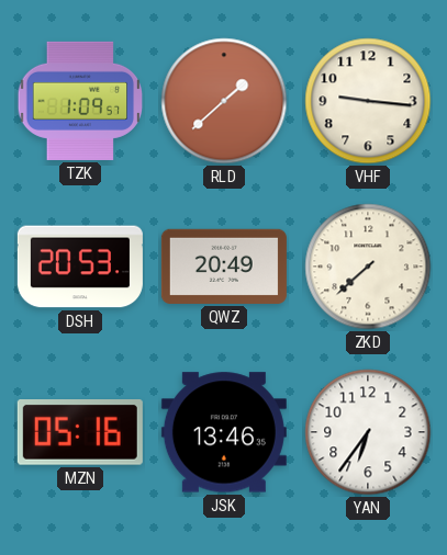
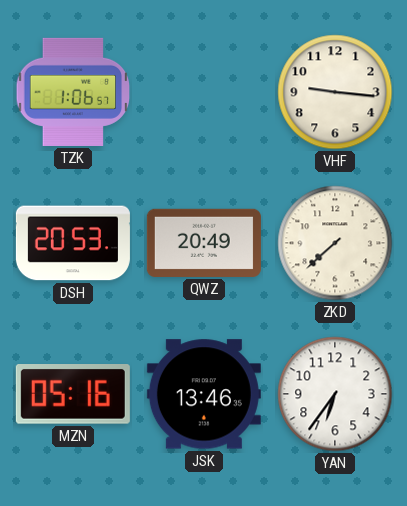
TZK: 1:09 -> 1:06
RLD: 1:38 -> none
